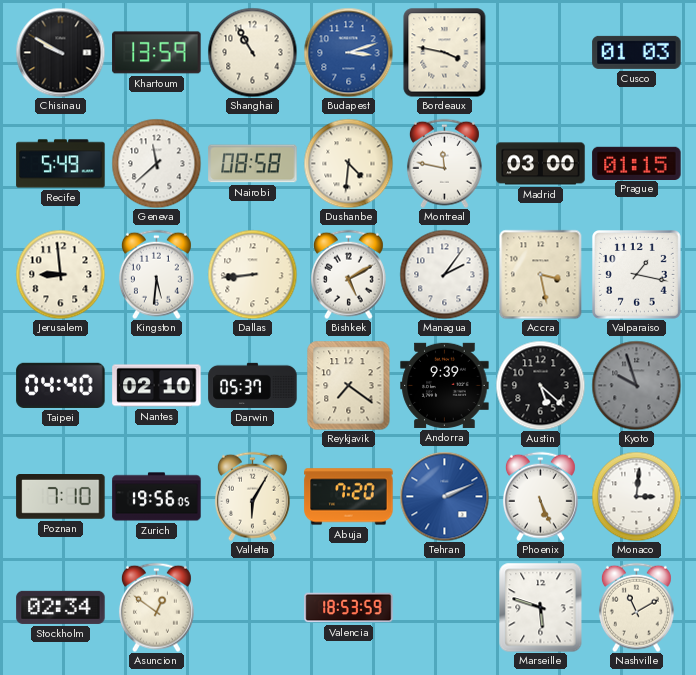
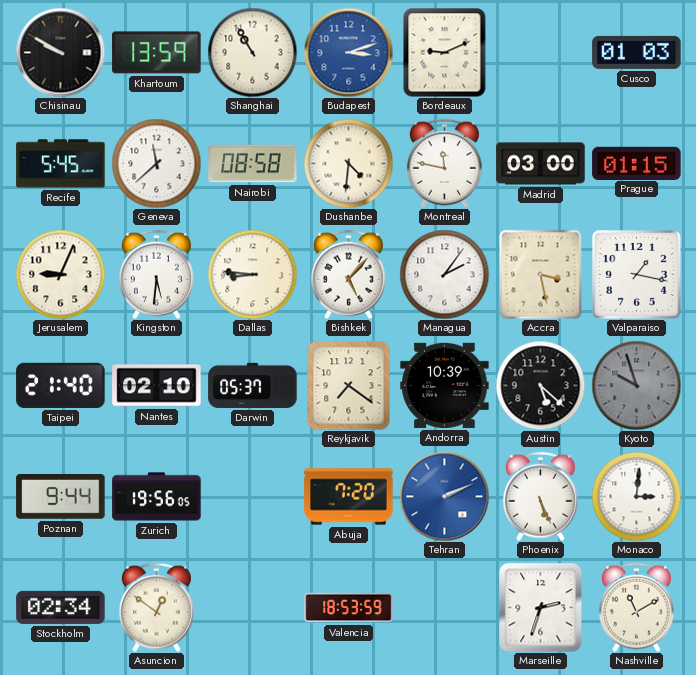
Bordeaux: 3:47 -> 9:11
Recife: 5:49 -> 5:45
Jerusalem: 8:59 -> 9:04
Dallas: 8:44 -> 8:46
Bishkek: 5:10 -> 5:07
Taipei: 04:40 -> 21:40
Andorra: 9:39 -> 10:39
Poznan: 7:10 -> 9:44
Valletta: 6:05 -> none
Marseille: 5:48 -> 2:33
